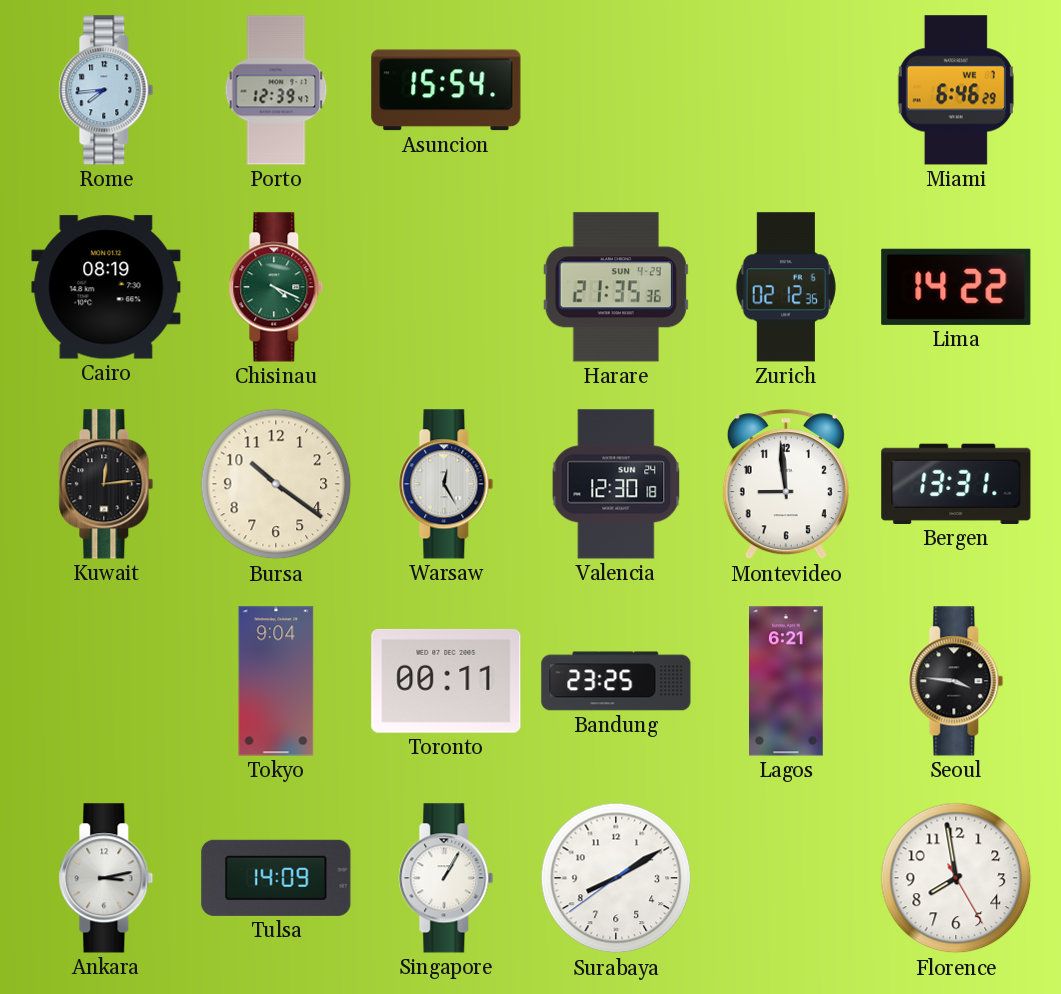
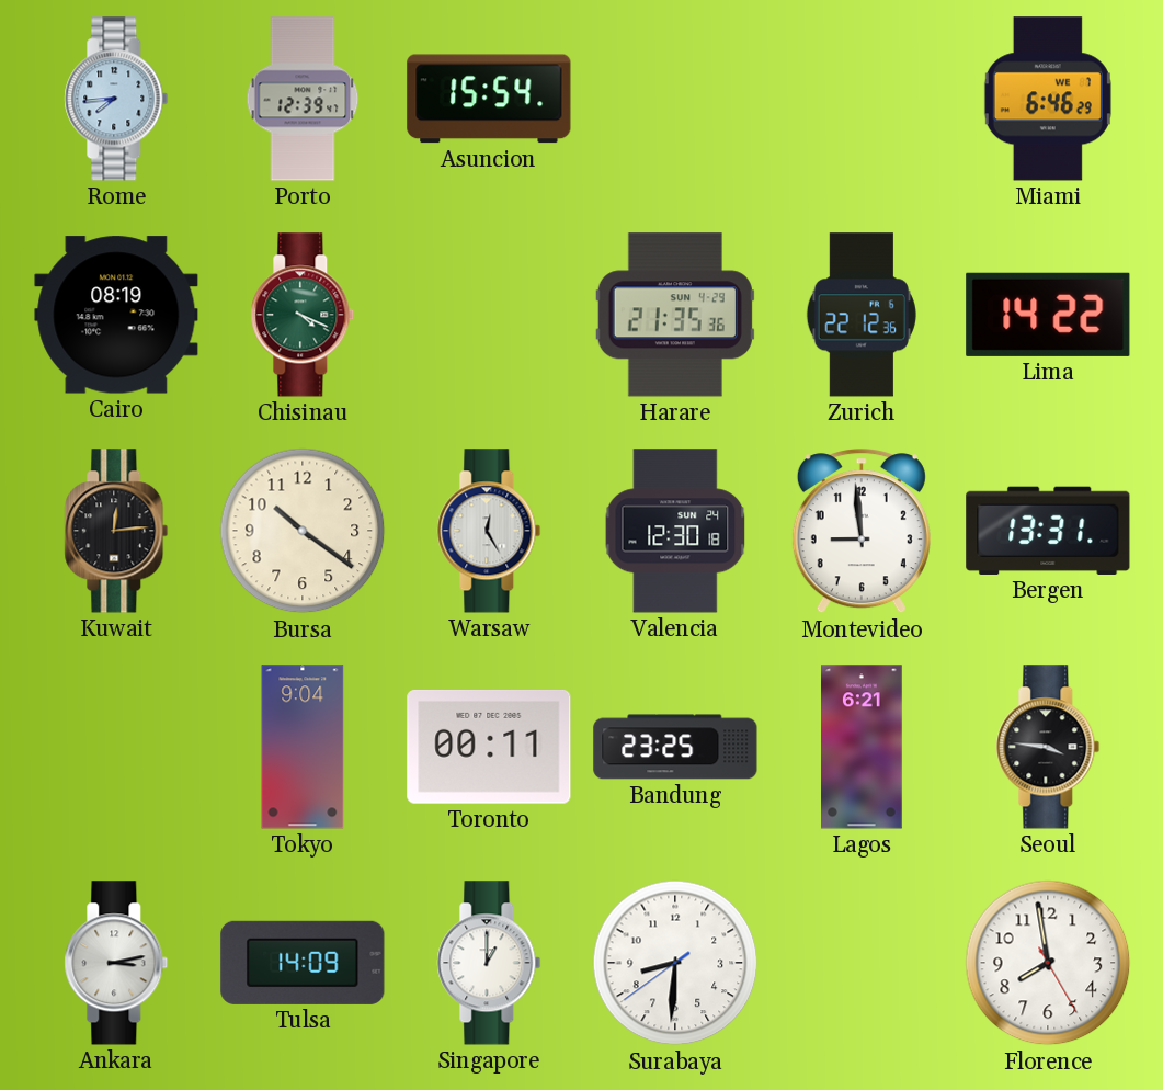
Zurich: 02:12 -> 22:12
Singapore: 1:05 -> 1:00
Surabaya: 8:09 -> 8:30
